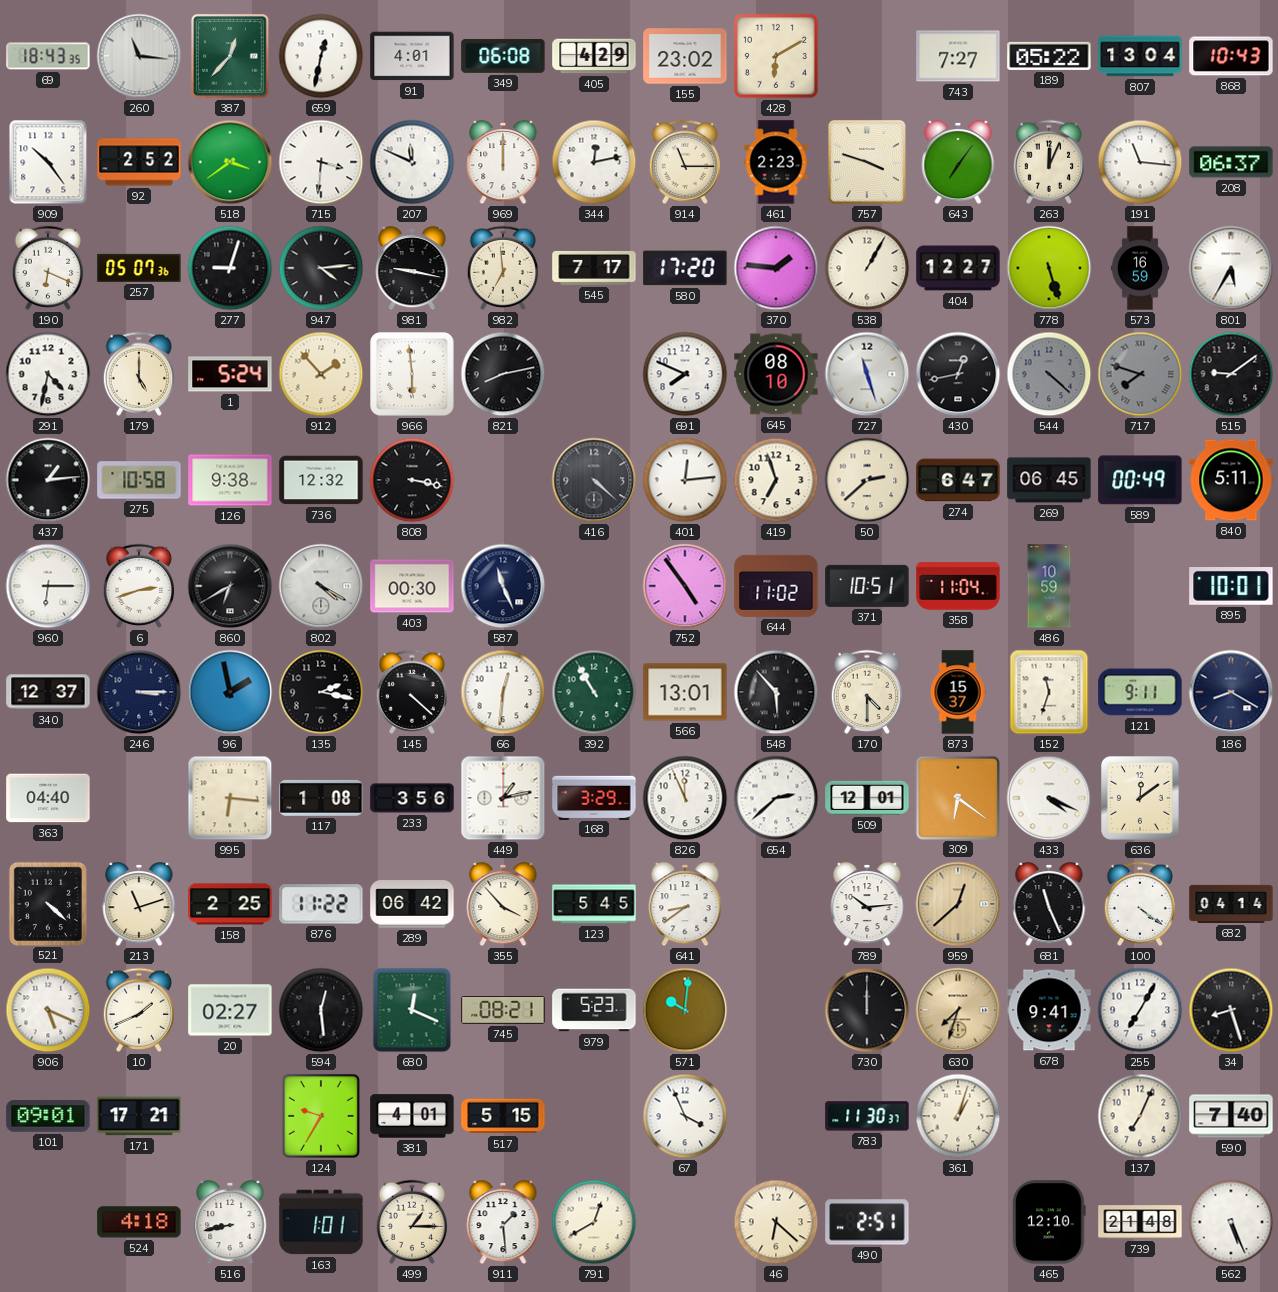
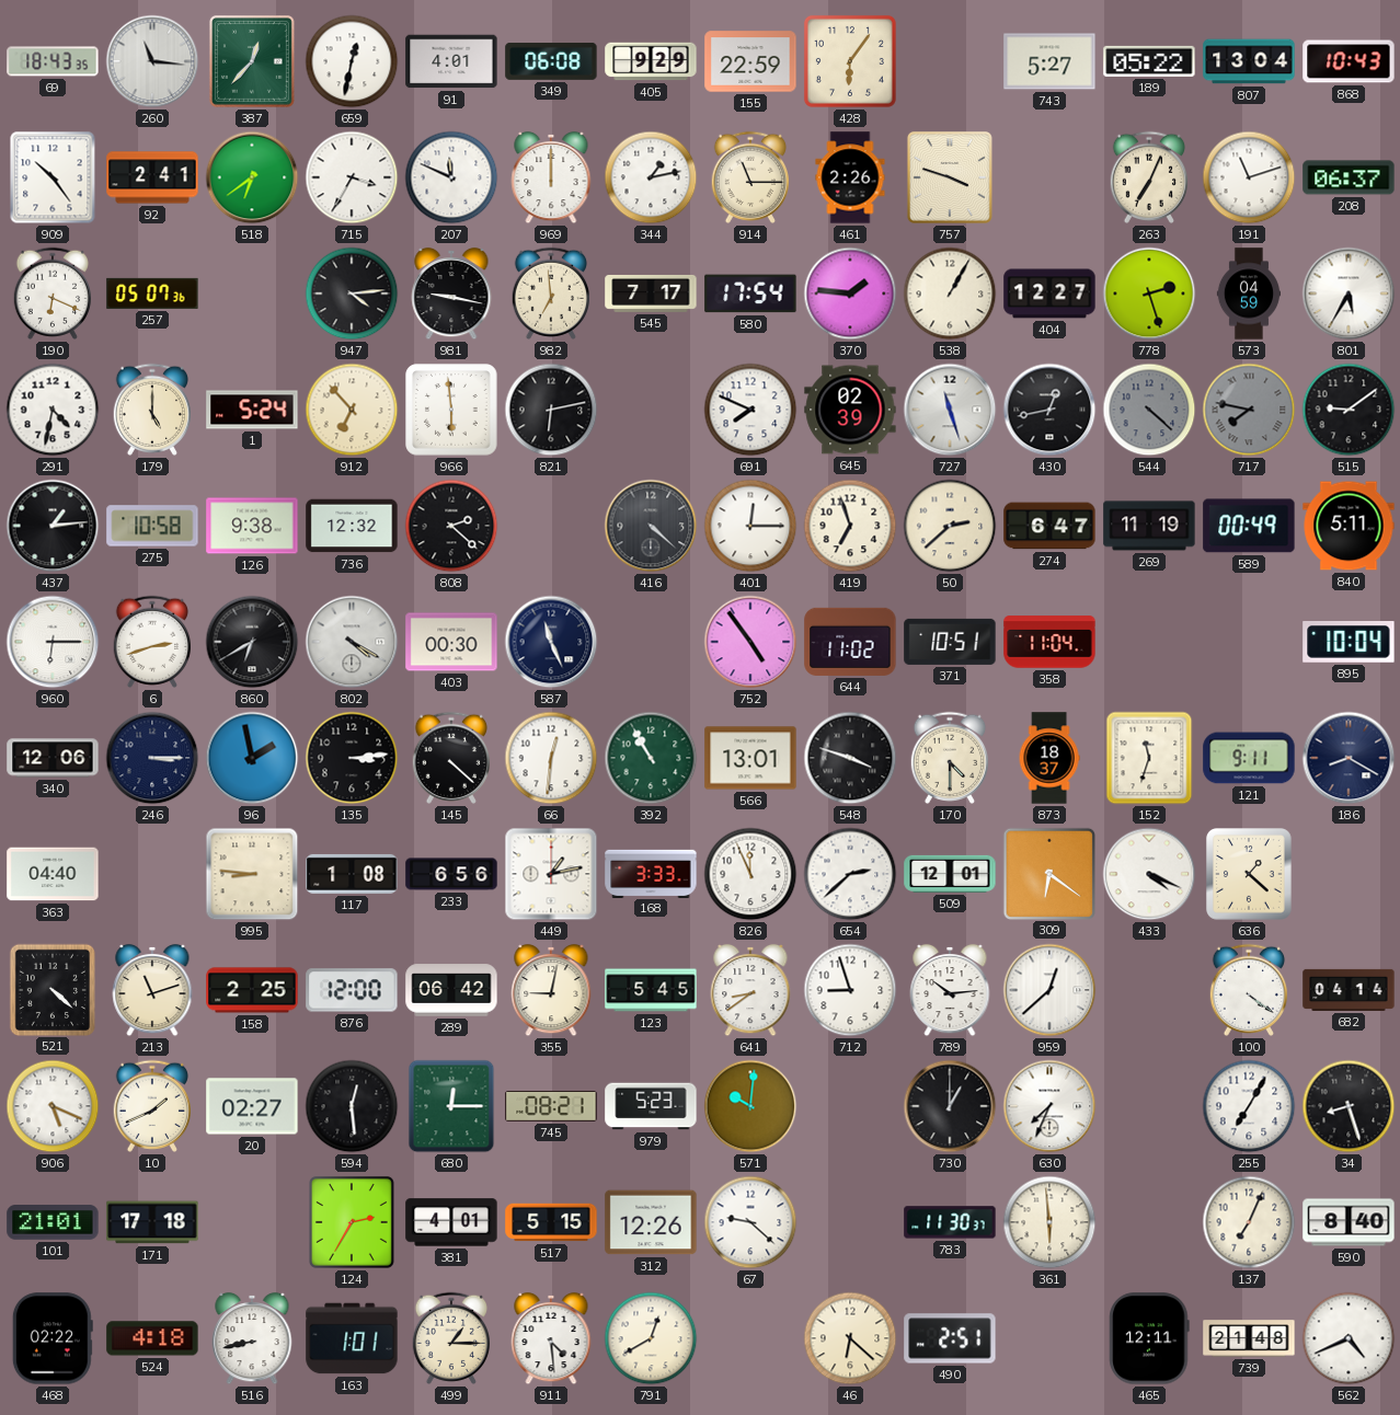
405: 4:29 -> 9:29
155: 23:02 -> 22:59
428: 6:10 -> 6:06
743: 7:27 -> 5:27
92: 2:52 -> 2:41
518: 3:39 -> 6:39
715: 3:31 -> 3:35
344: 12:13 -> 1:13
461: 2:23 -> 2:26
643: 7:06 -> none
263: 12:04 -> 7:04
191: 11:16 -> 11:12
277: 9:03 -> none
580: 17:20 -> 17:54
778: 5:27 -> 2:27
573: 16:59 -> 04:59
912: 1:53 -> 6:53
821: 8:13 -> 6:13
645: 08:10 -> 02:39
717: 7:48 -> 7:47
808: 3:17 -> 2:22
401: 12:14 -> 12:15
269: 06:45 -> 11:19
486: 10:59 -> none
895: 10:01 -> 10:04
340: 12:37 -> 12:06
135: 2:17 -> 3:14
548: 5:53 -> 3:48
873: 15:37 -> 18:37
995: 6:16 -> 8:46
233: 3:56 -> 6:56
168: 3:29 -> 3:33
636: 12:09 -> 1:22
876: 11:22 -> 12:00
355: 3:53 -> 9:02
712: none -> 8:57
959 dial: champagne -> white
681: 11:26 -> none
680: 12:19 -> 12:15
730: 12:00 -> 1:00
630: 7:33 -> 7:34
630 dial: champagne -> white
678: 9:41 -> none
101: 09:01 -> 21:01
171: 17:21 -> 17:18
124: 9:35 -> 2:35
312: none -> 12:26
67: 3:56 -> 9:22
361: 1:03 -> 5:59
590: 7:40 -> 8:40
468: none -> 02:22
911: 1:29 -> 4:29
465: 12:10 -> 12:11
562: 5:26 -> 4:41
